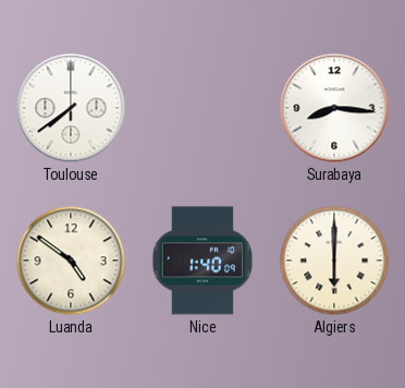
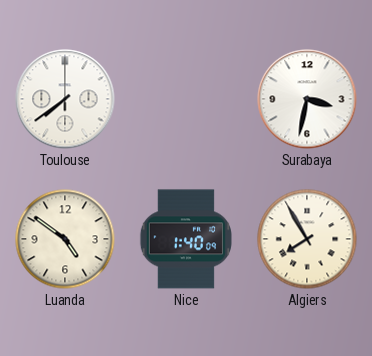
Surabaya: 8:16 -> 3:32
Algiers: 6:00 -> 7:55
